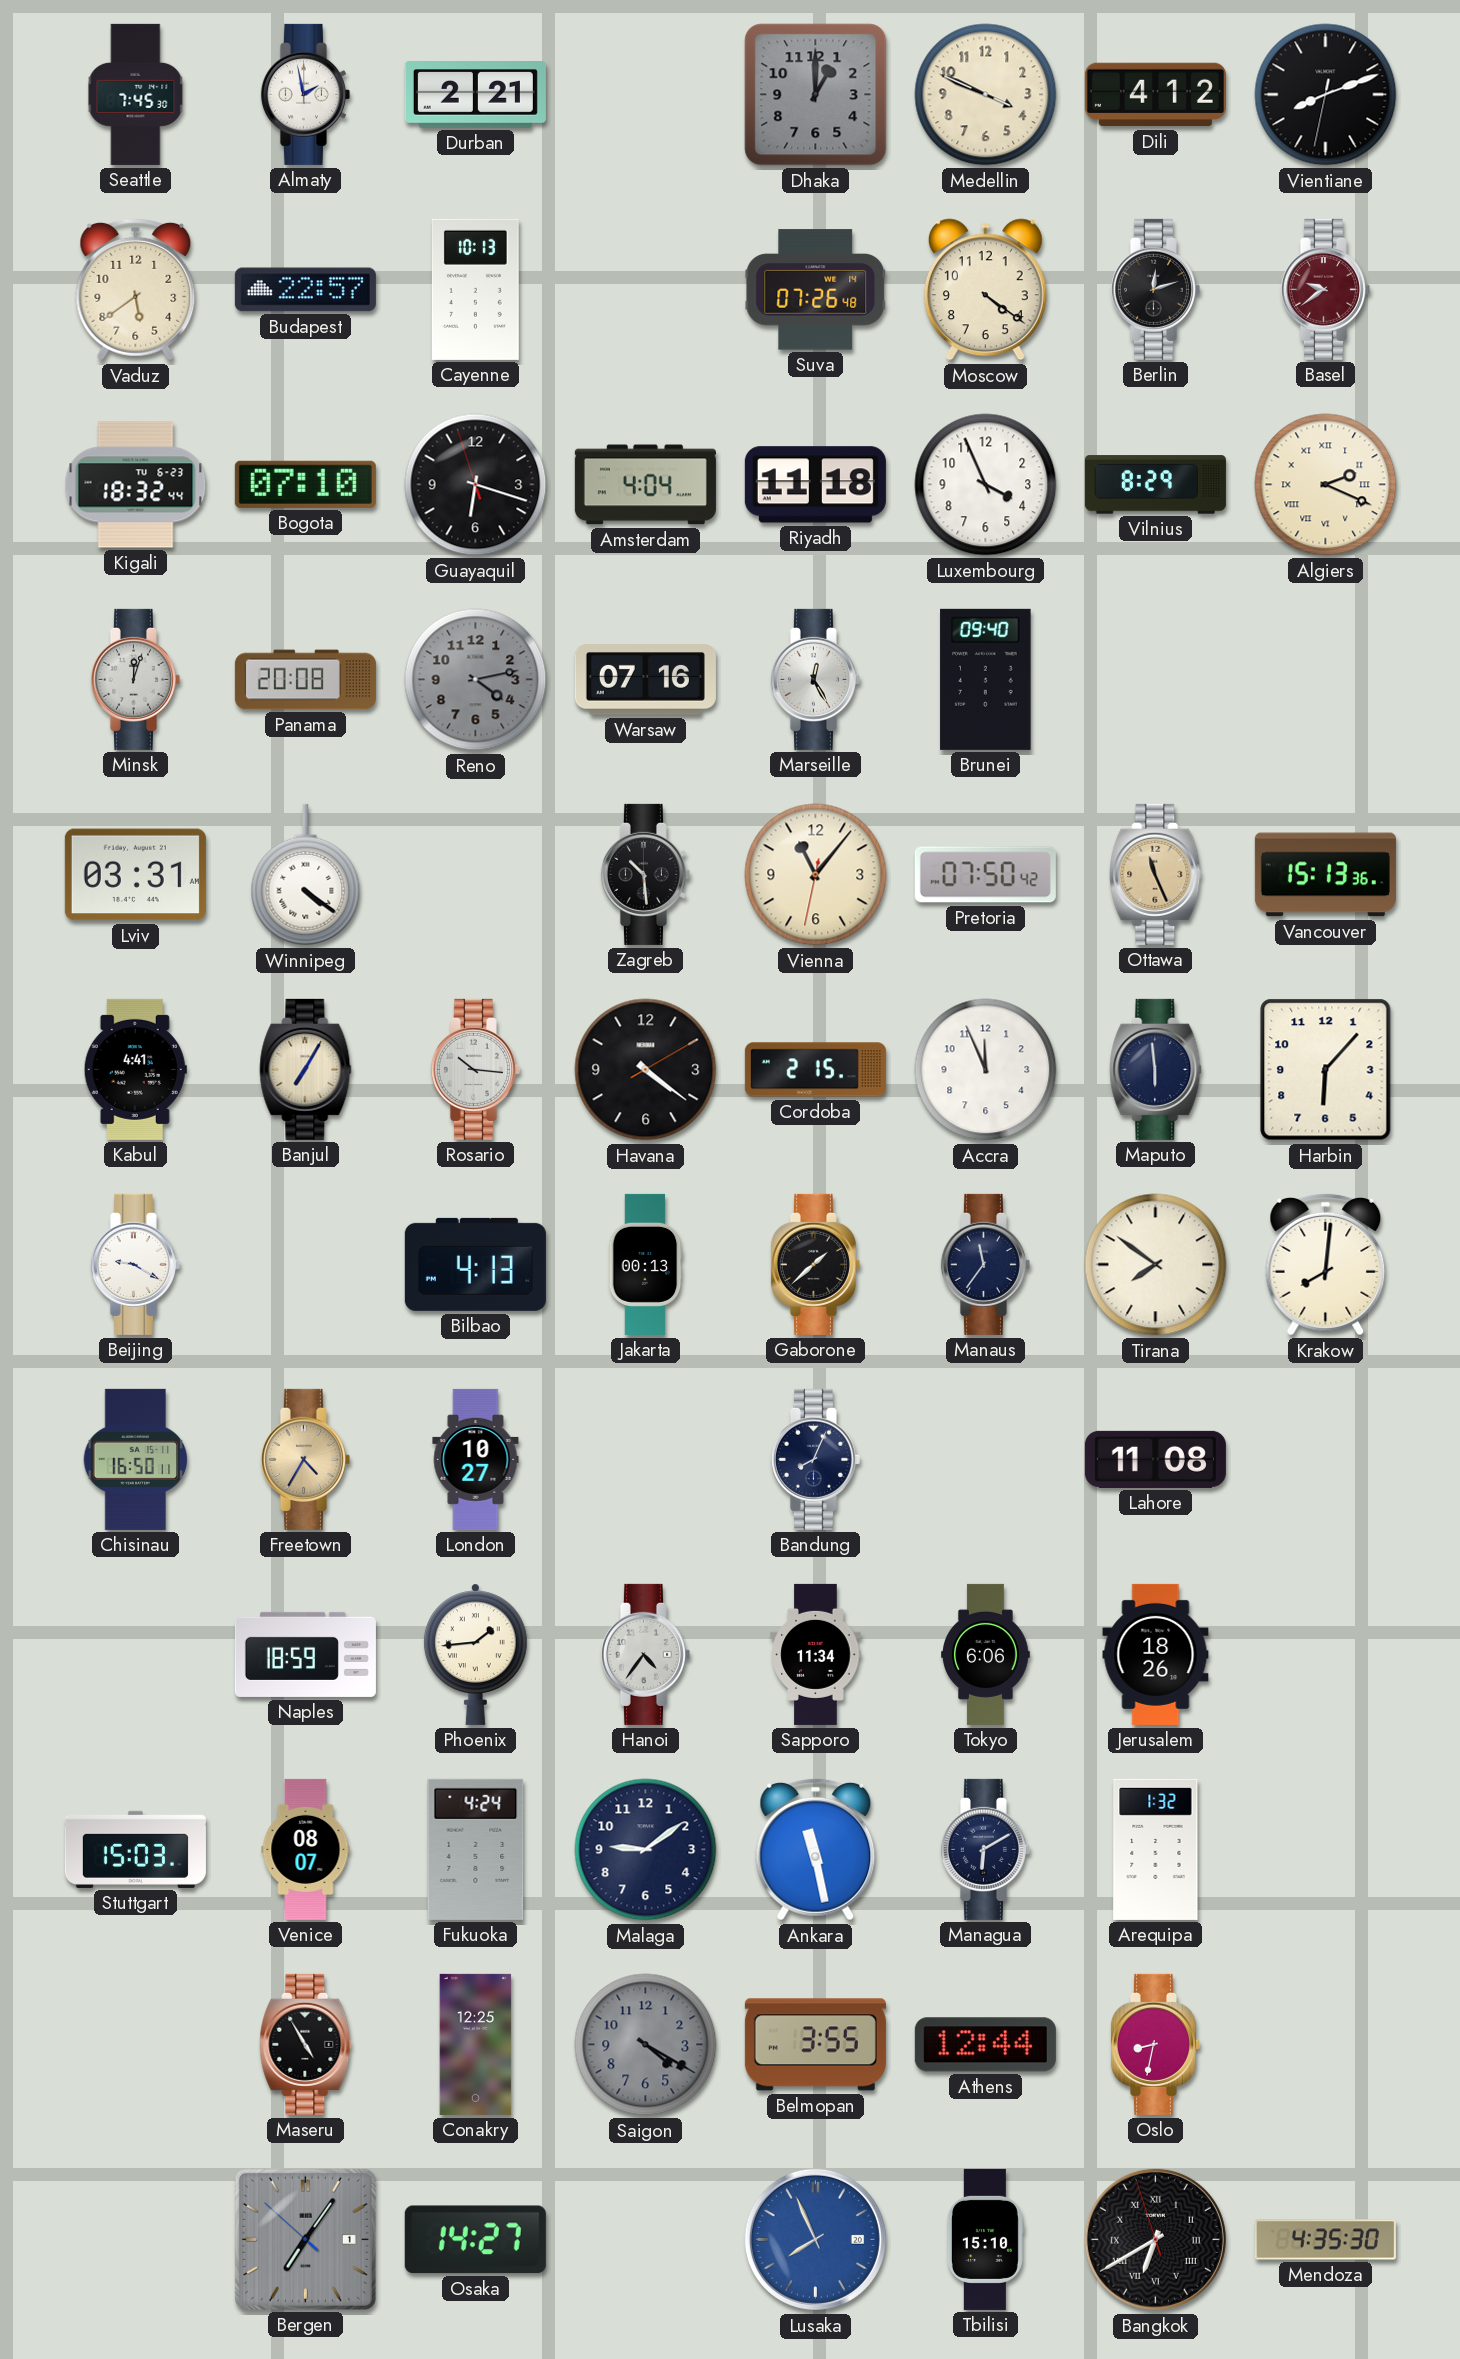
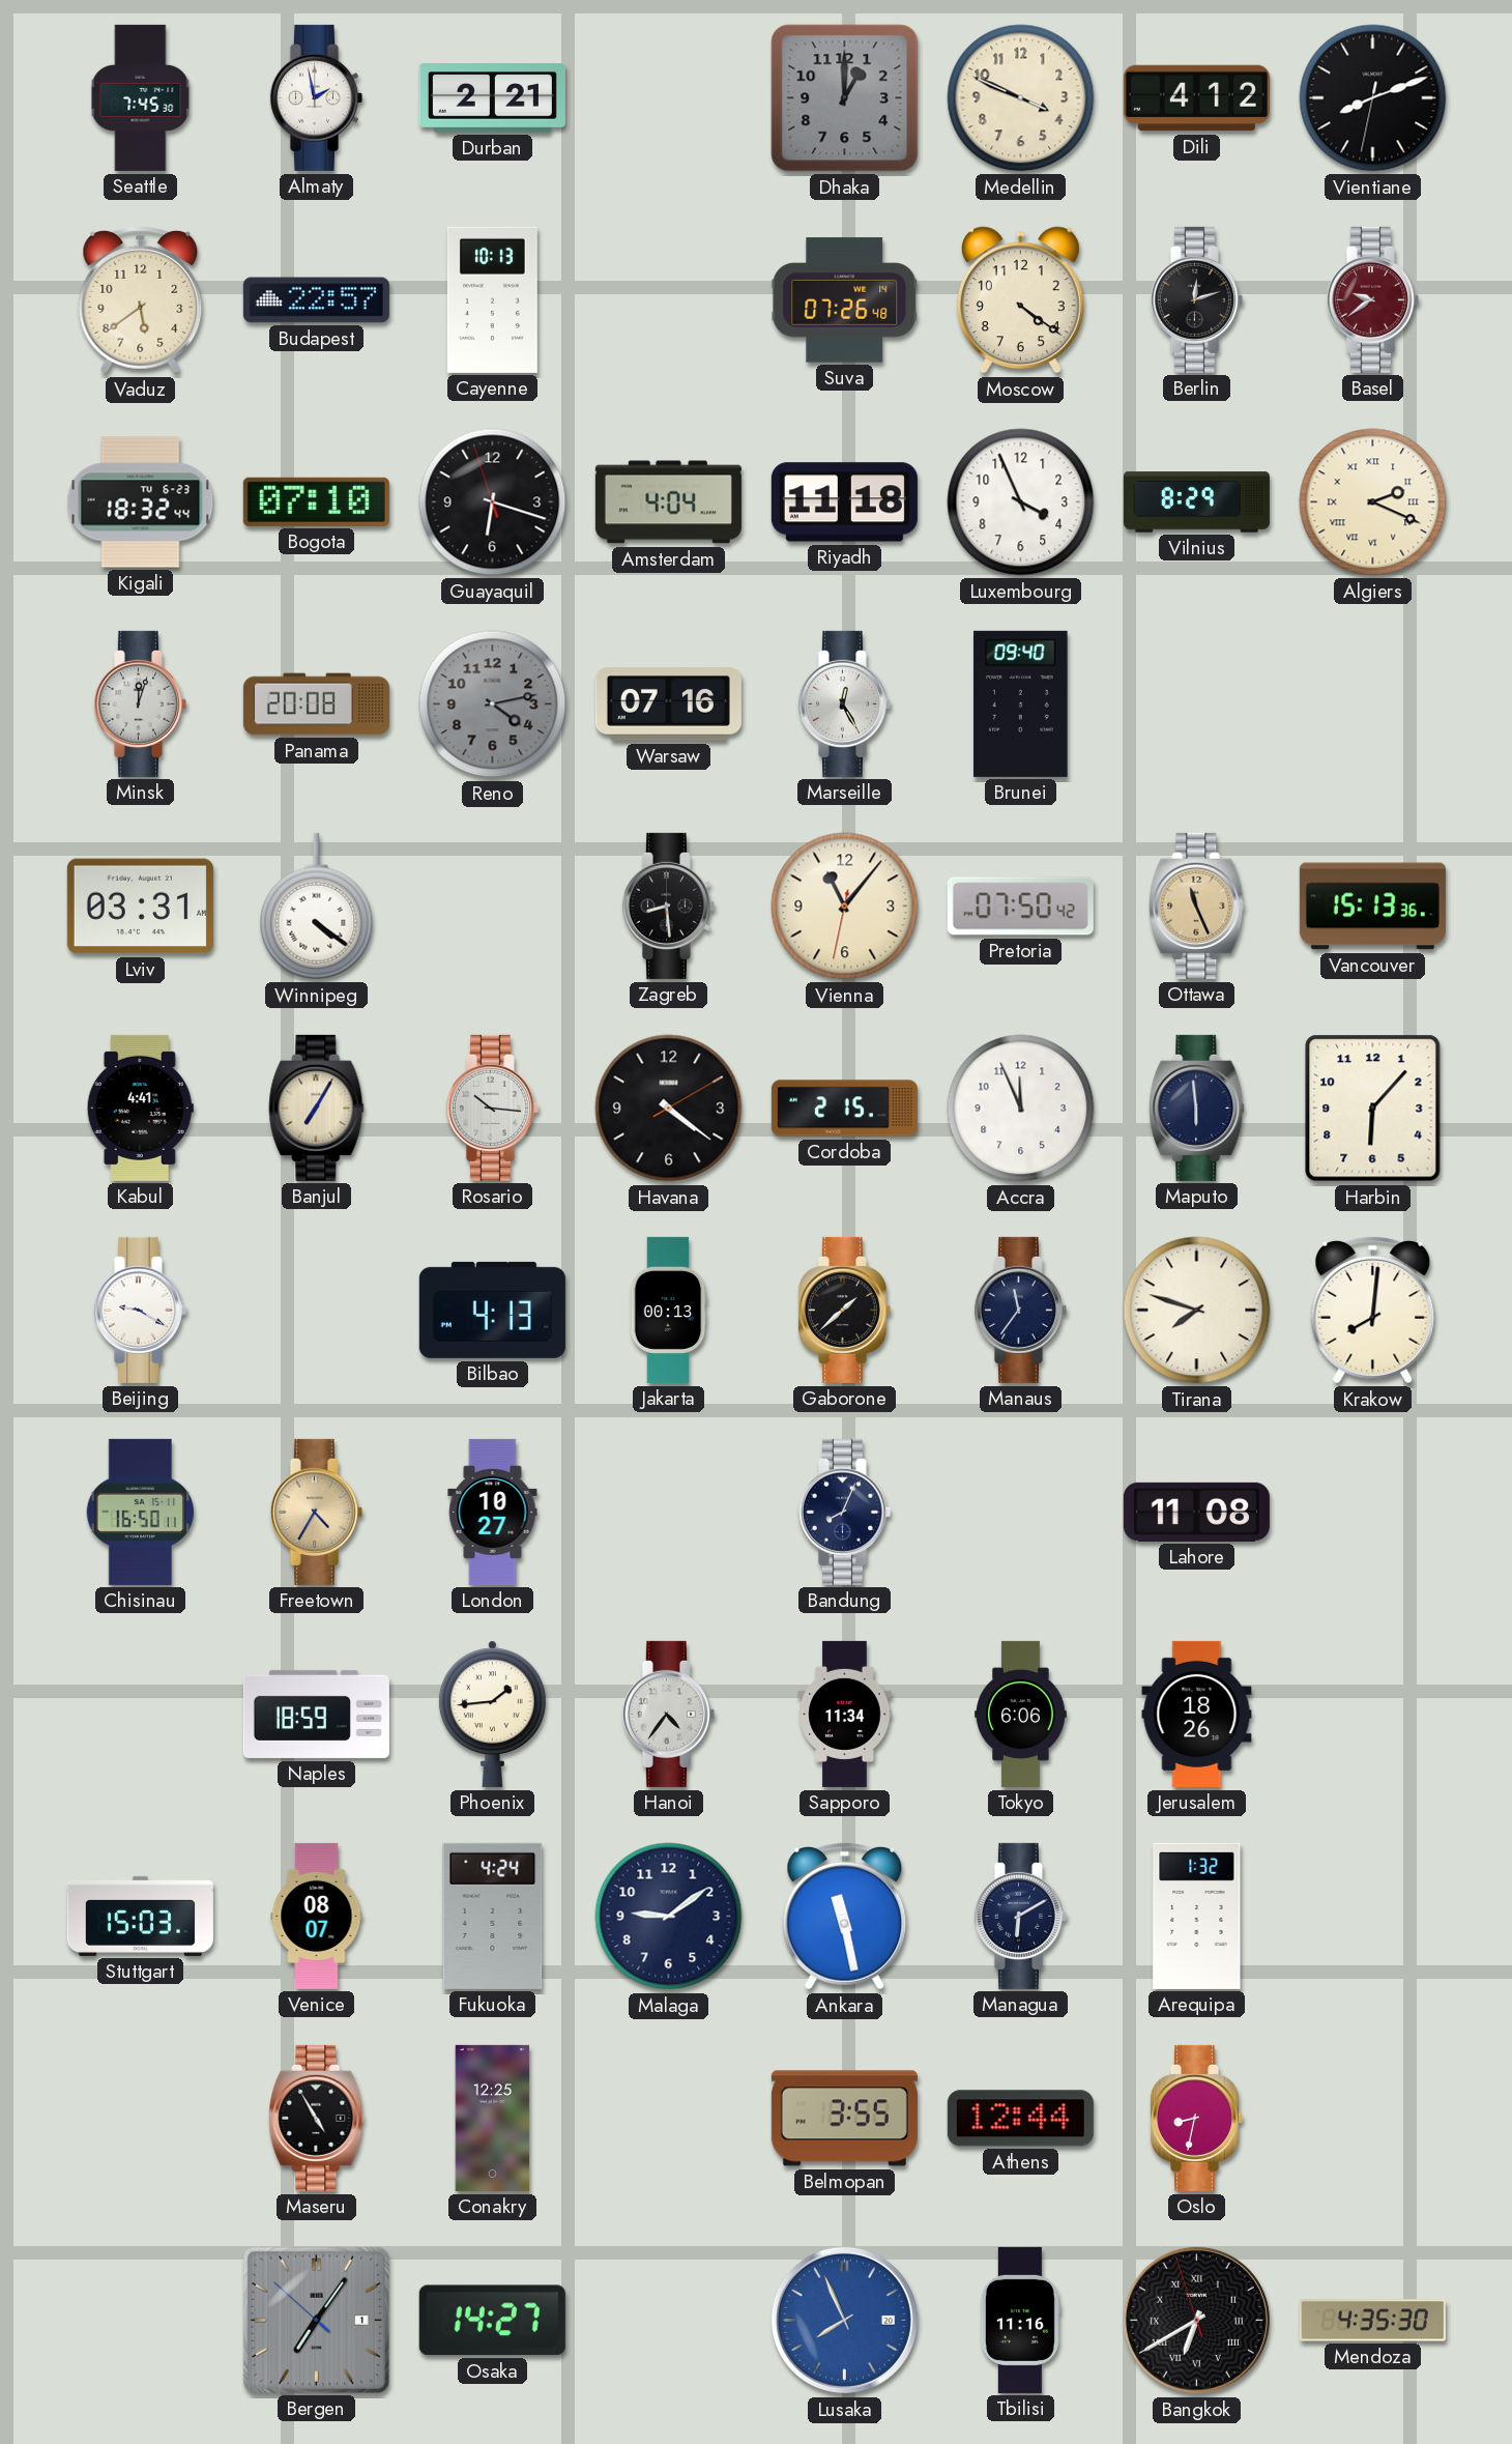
Zagreb: 10:29 -> 8:29
Tirana: 7:51 -> 7:48
Saigon: 4:20 -> none
Tbilisi: 15:10 -> 11:16
